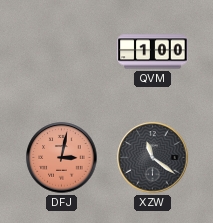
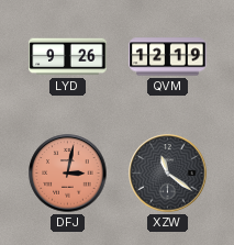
LYD: none -> 9:26
QVM: 1:00 -> 12:19
